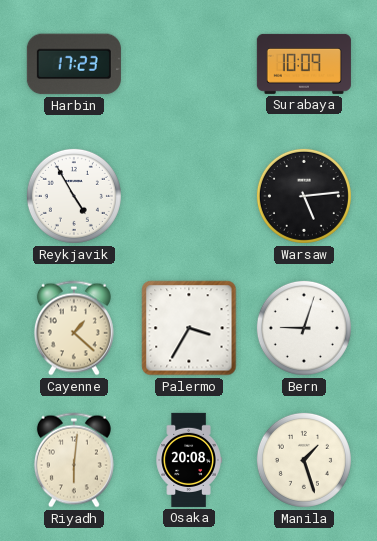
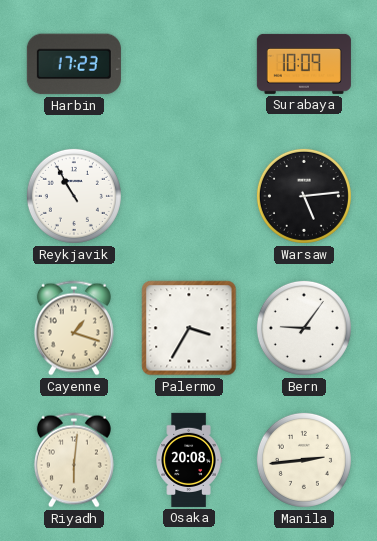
Reykjavik: 4:55 -> 10:55
Cayenne: 1:22 -> 1:18
Bern: 9:03 -> 9:06
Manila: 1:27 -> 2:44
